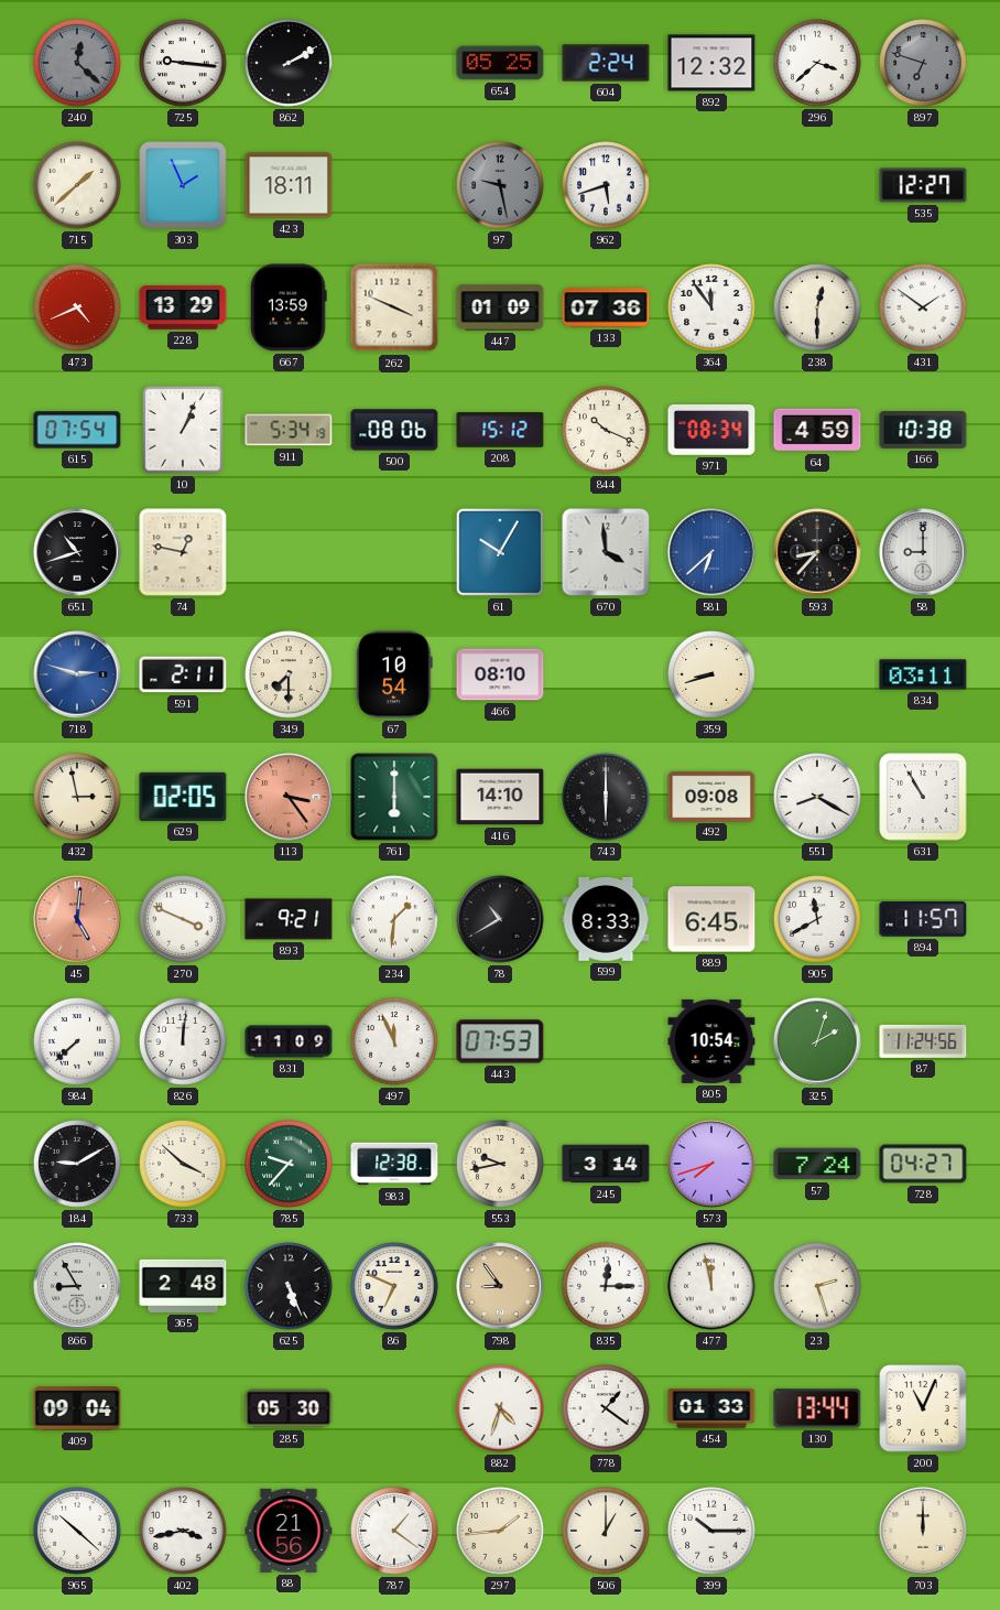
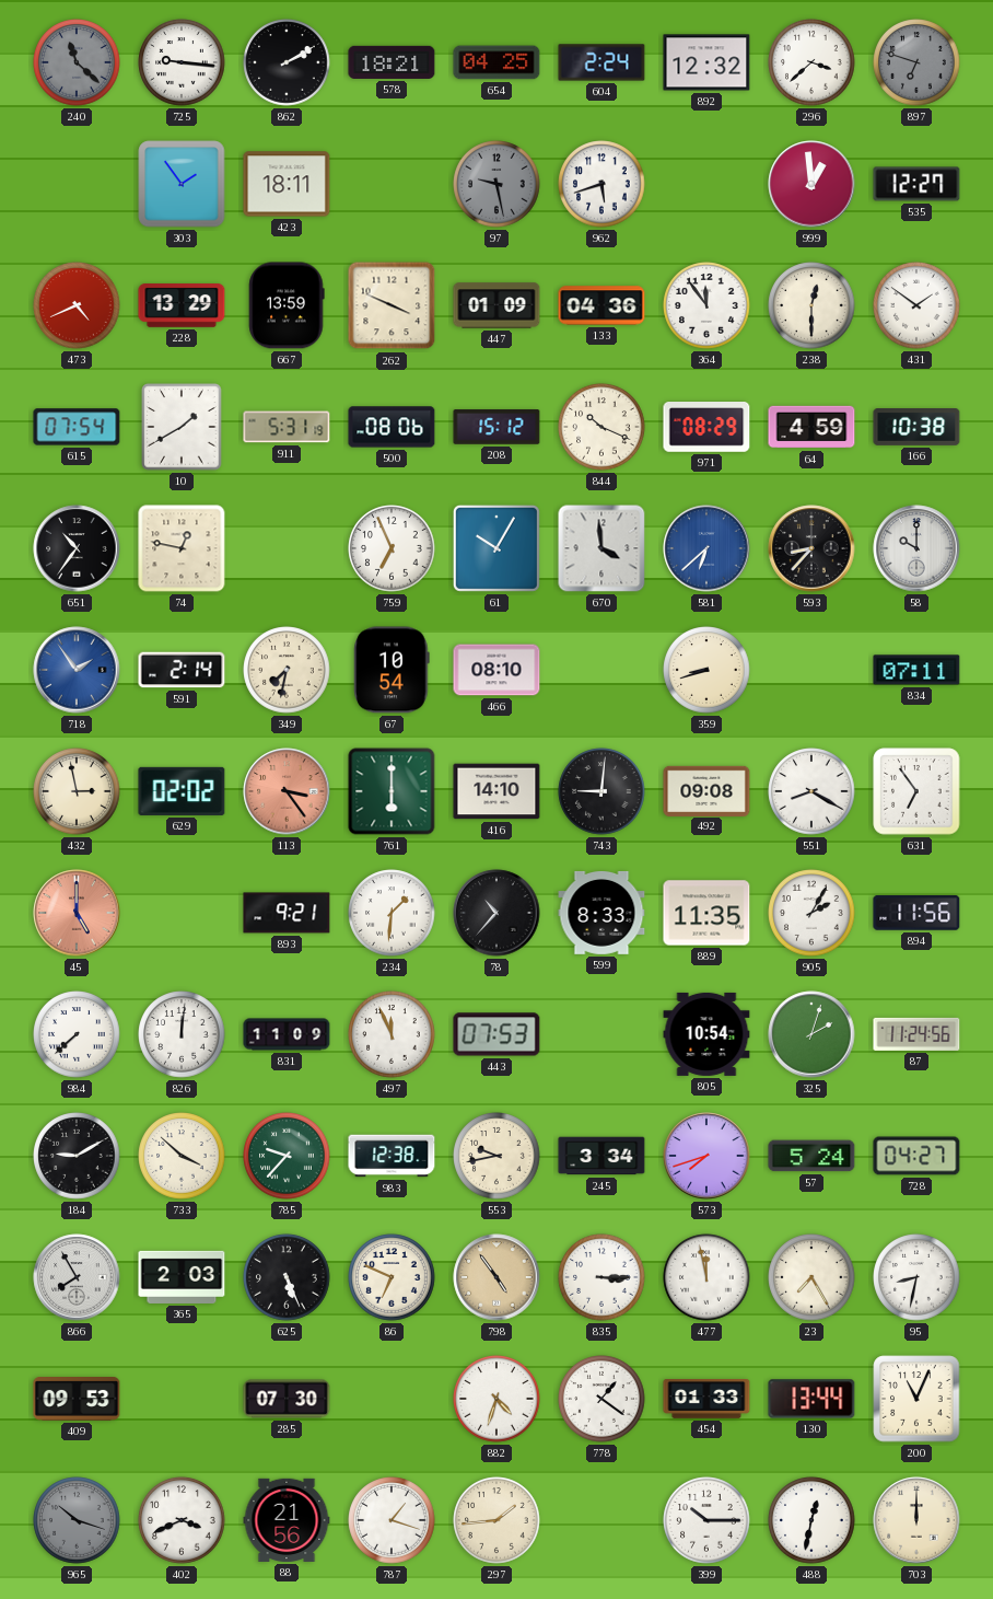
240: 12:22 -> 11:22
578: none -> 18:21
654: 05:25 -> 04:25
715: 1:38 -> none
303: 1:56 -> 1:54
999: none -> 12:59
133: 07:36 -> 04:36
10: 1:04 -> 1:40
911: 5:34 -> 5:31
971: 08:34 -> 08:29
651: 10:42 -> 10:36
759: none -> 6:56
58: 9:00 -> 10:00
718: 2:48 -> 1:54
591: 2:11 -> 2:14
349: 7:30 -> 7:32
834: 03:11 -> 07:11
629: 02:05 -> 02:02
743: 6:00 -> 9:01
631: 10:55 -> 6:54
45: 5:01 -> 5:00
270: 3:49 -> none
78: 10:40 -> 10:37
889: 6:45 -> 11:35
905: 11:40 -> 2:05
894: 11:57 -> 11:56
245: 3:14 -> 3:34
57: 7:24 -> 5:24
866: 8:55 -> 7:55
365: 2:48 -> 2:03
798: 8:54 -> 4:54
835: 12:15 -> 3:15
23: 2:27 -> 7:25
95: none -> 8:32
409: 09:04 -> 09:53
285: 05:30 -> 07:30
965: 10:22 -> 10:18
965 dial: white -> grey
402: 3:43 -> 3:41
787: 1:21 -> 1:18
506: 1:00 -> none
488: none -> 12:32
